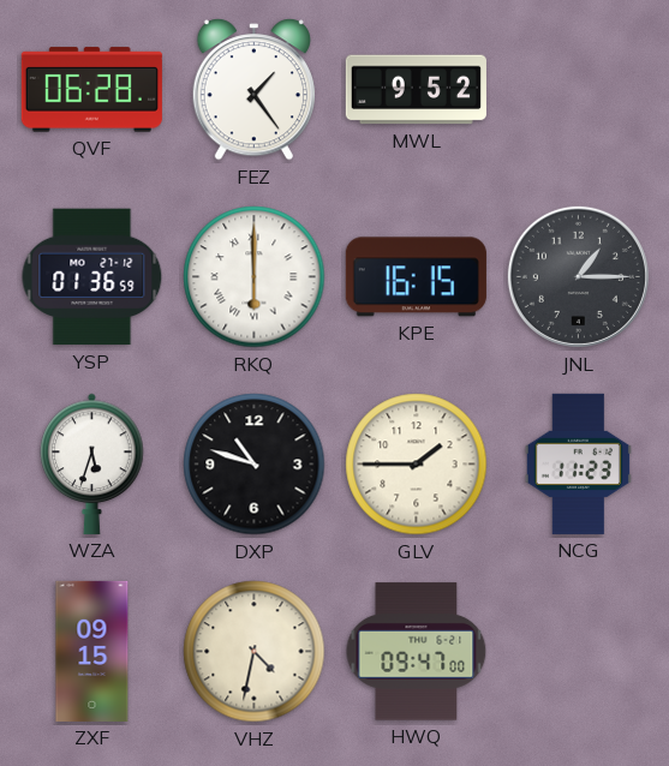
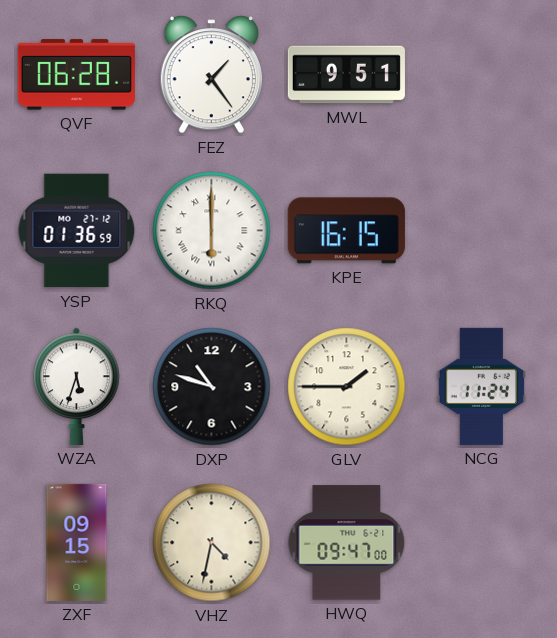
MWL: 9:52 -> 9:51
JNL: 1:15 -> none
NCG: 11:23 -> 11:24
